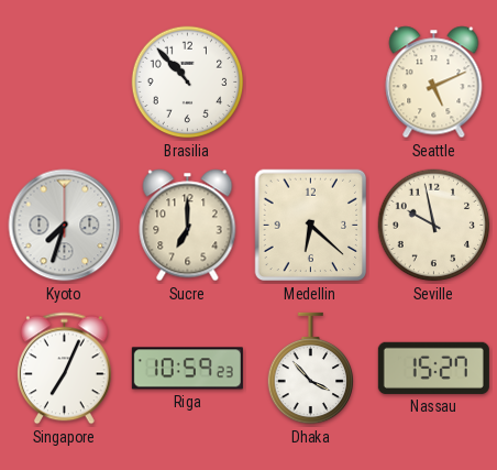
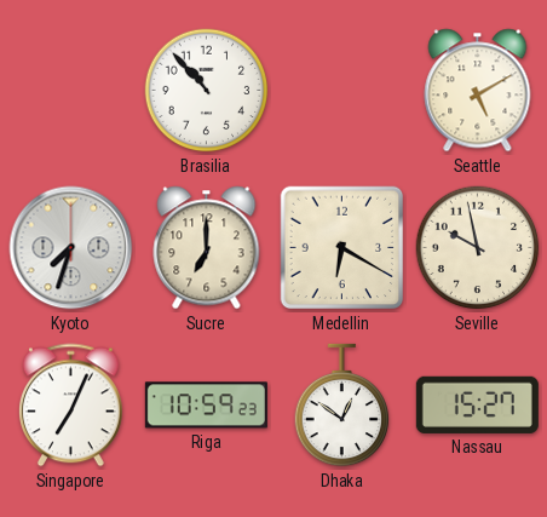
Seattle: 5:11 -> 5:10
Medellin: 6:22 -> 6:20
Dhaka: 3:53 -> 12:51
